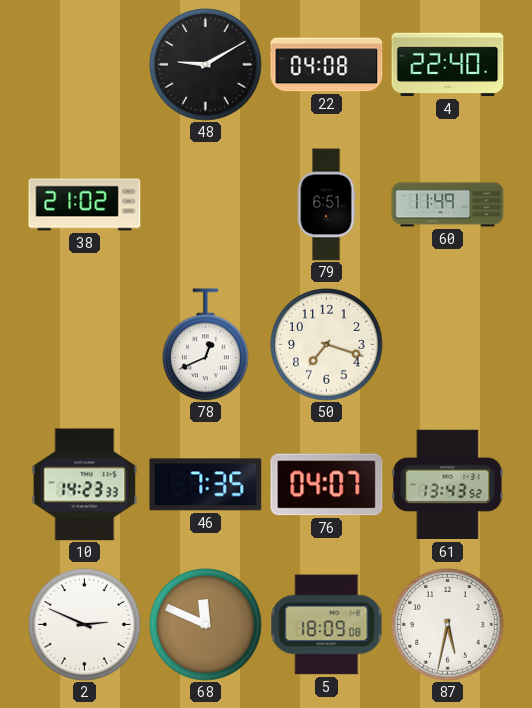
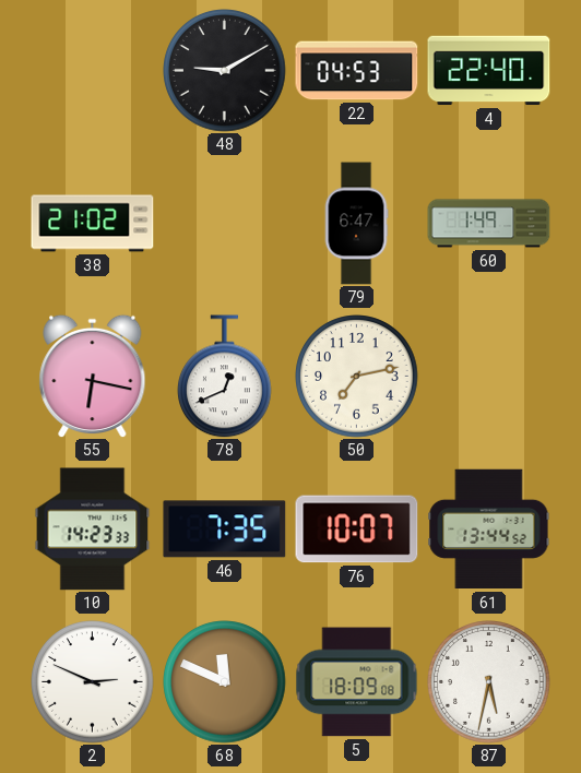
22: 04:08 -> 04:53
79: 6:51 -> 6:47
60: 11:49 -> 1:49
55: none -> 6:17
50: 7:18 -> 7:13
76: 04:07 -> 10:07
61: 13:43 -> 13:44
